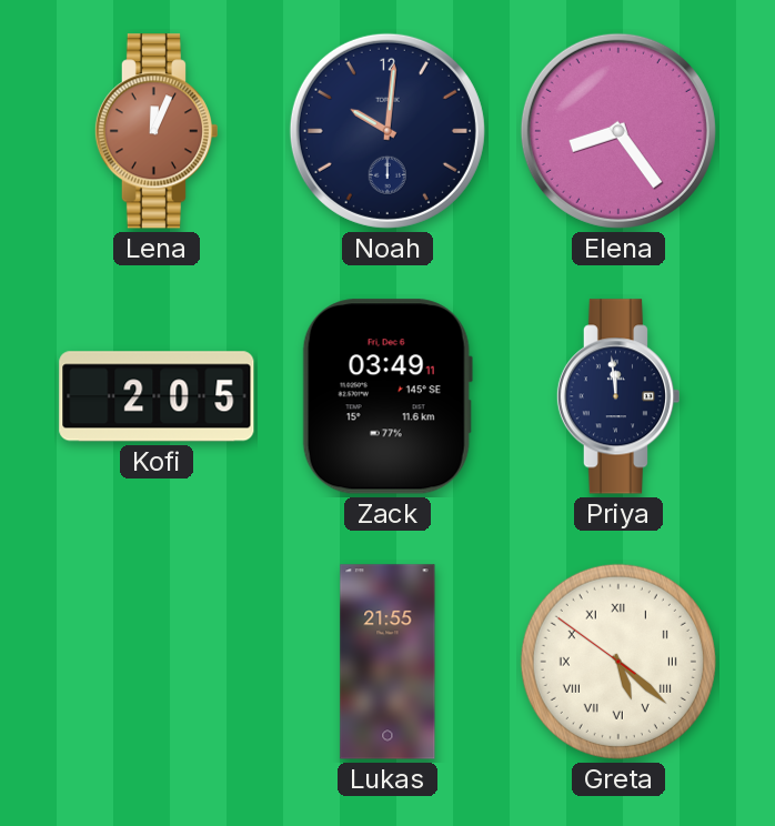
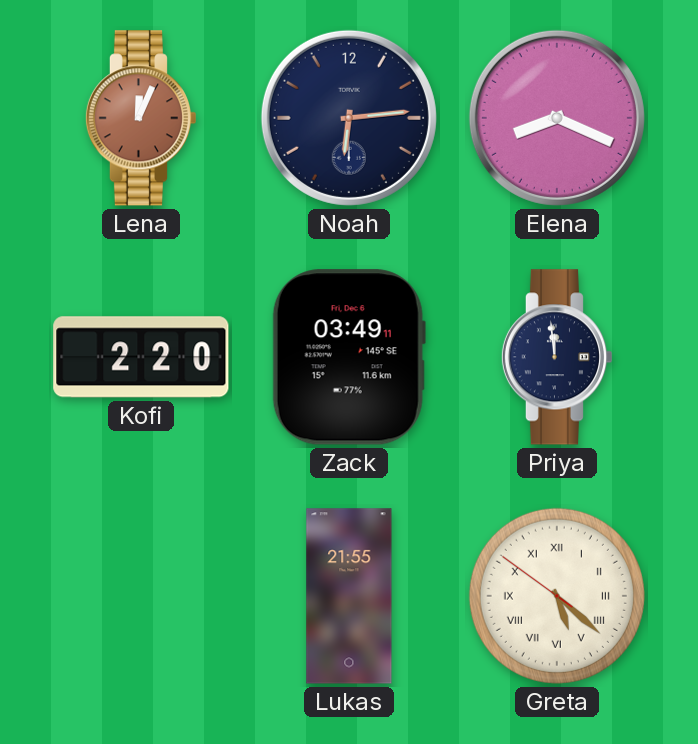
Noah: 10:01 -> 6:14
Elena: 8:24 -> 8:19
Kofi: 2:05 -> 2:20
